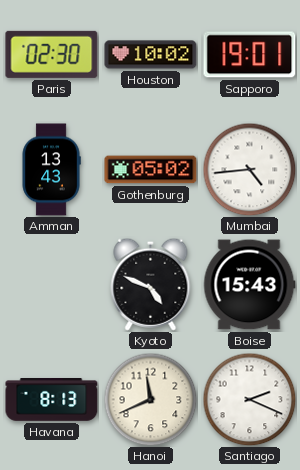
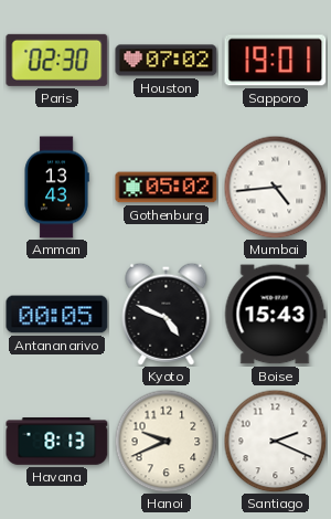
Houston: 10:02 -> 07:02
Antananarivo: none -> 00:05
Hanoi: 11:41 -> 9:41
